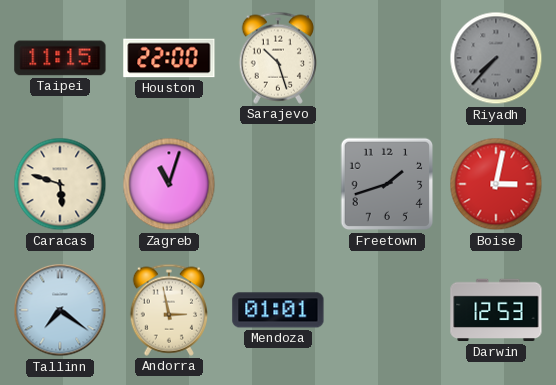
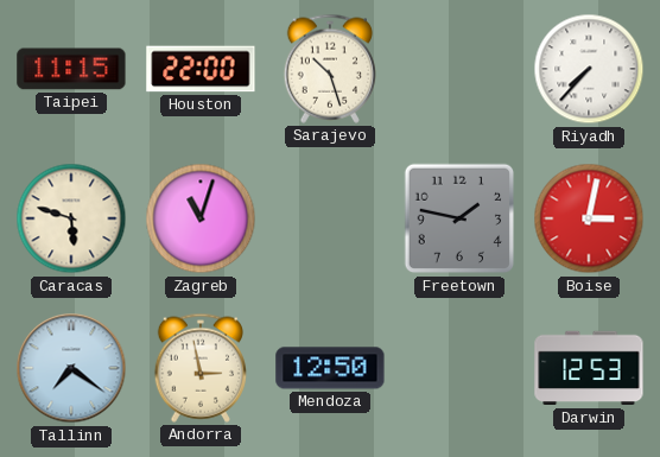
Riyadh dial: grey -> white
Freetown: 1:42 -> 1:47
Mendoza: 01:01 -> 12:50
